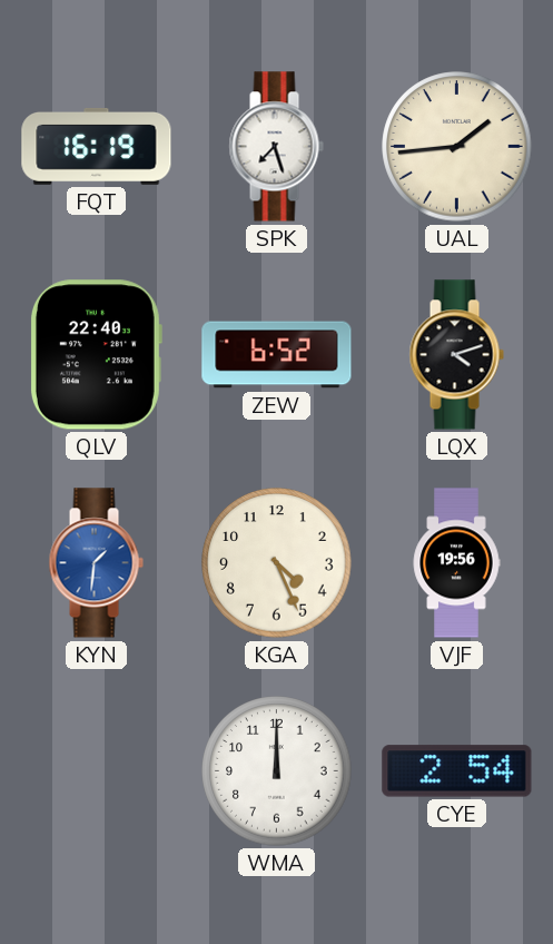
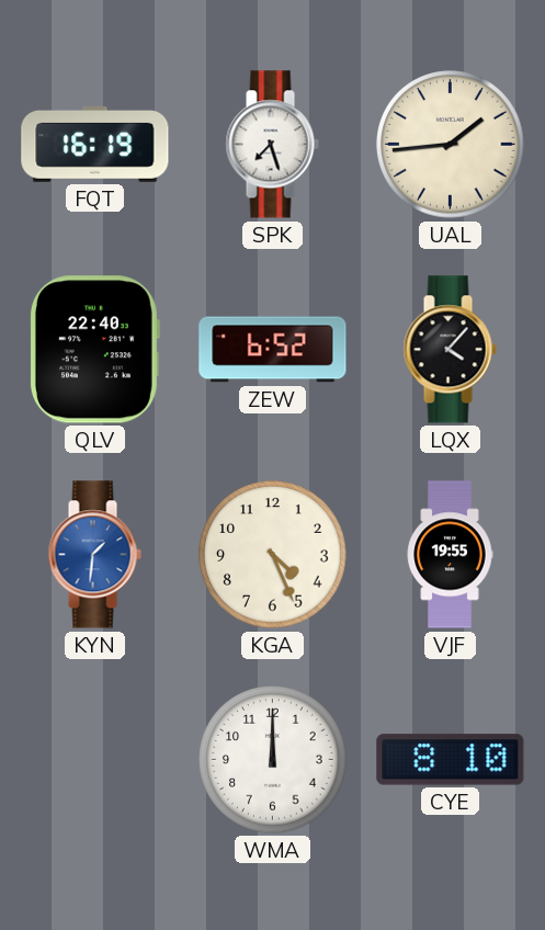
LQX: 4:12 -> 4:07
VJF: 19:56 -> 19:55
CYE: 2:54 -> 8:10
